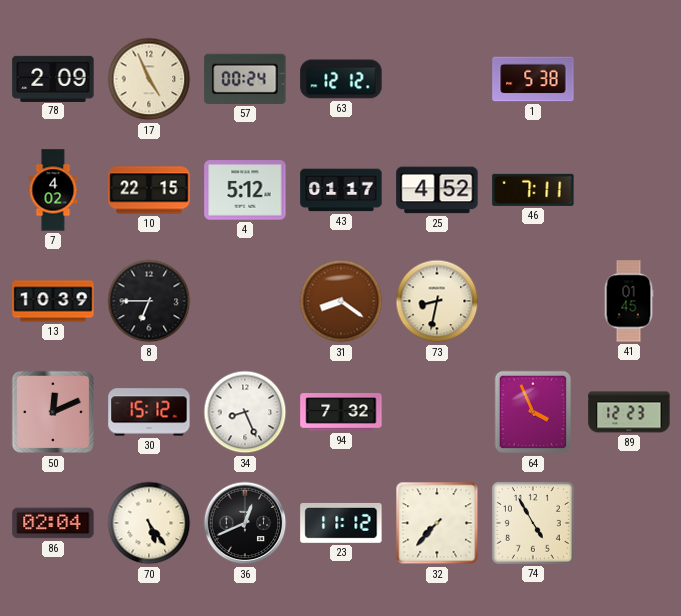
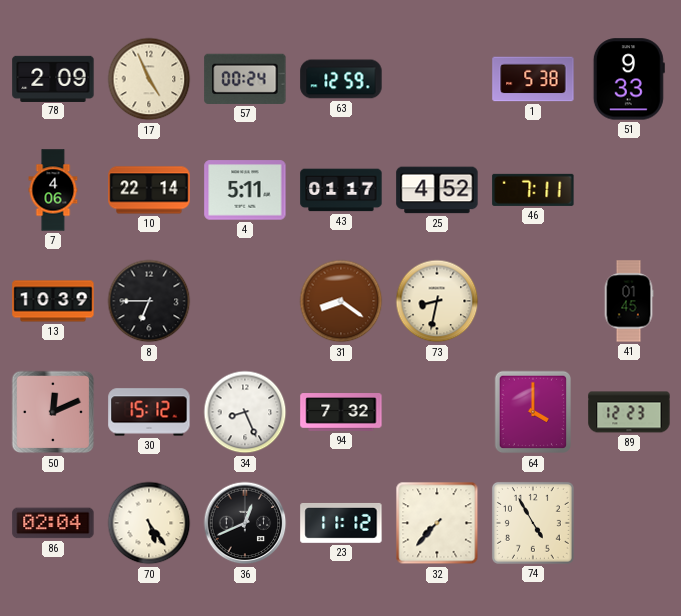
63: 12:12 -> 12:59
51: none -> 9:33
7: 4:02 -> 4:06
10: 22:15 -> 22:14
4: 5:12 -> 5:11
64: 3:56 -> 4:00
